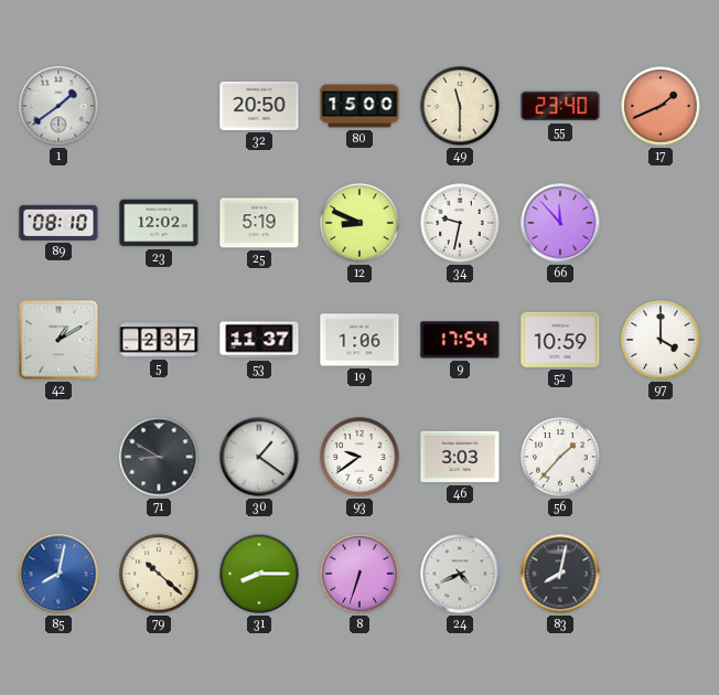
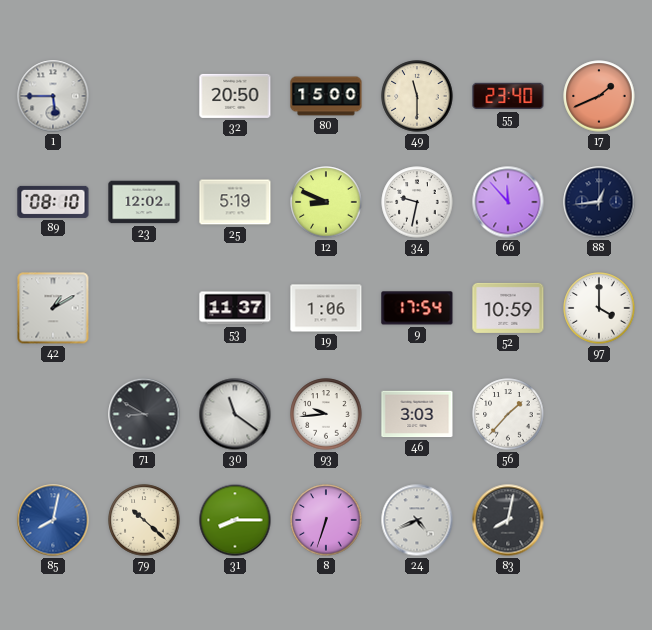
1: 1:39 -> 5:45
88: none -> 12:44
5: 2:37 -> none
30: 1:21 -> 11:21
93: 9:39 -> 9:44
